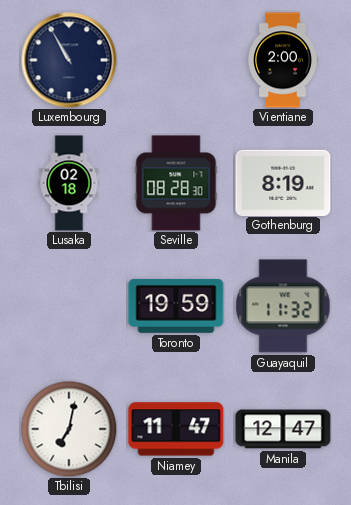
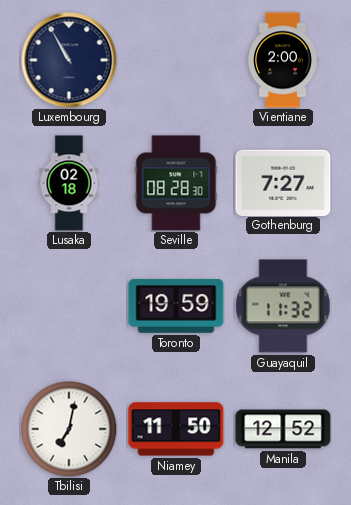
Gothenburg: 8:19 -> 7:27
Niamey: 11:47 -> 11:50
Manila: 12:47 -> 12:52
